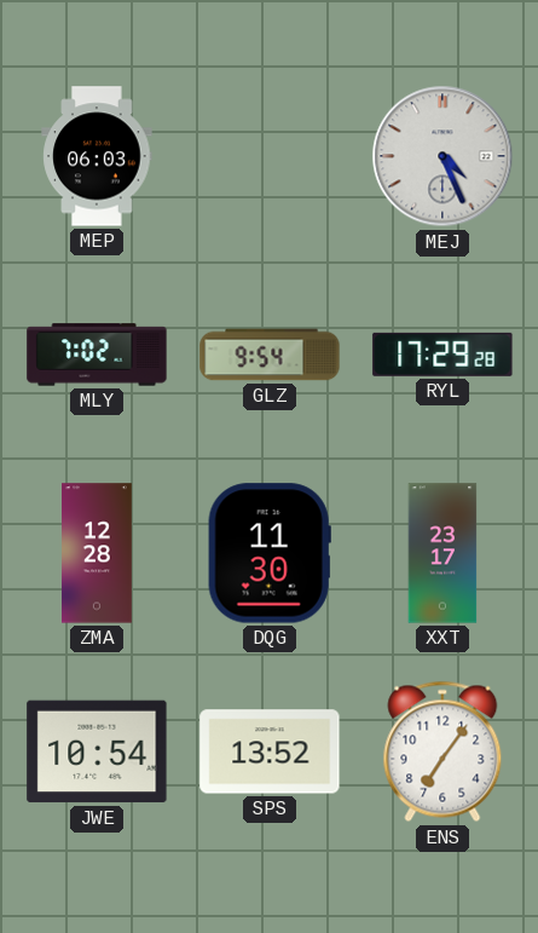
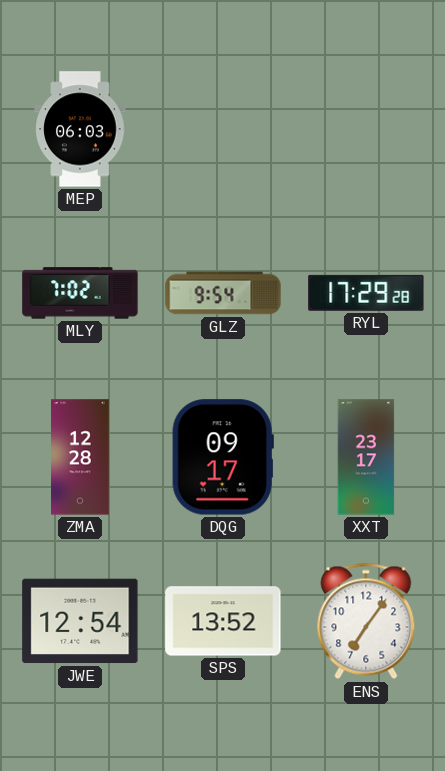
MEJ: 4:26 -> none
DQG: 11:30 -> 09:17
JWE: 10:54 -> 12:54
